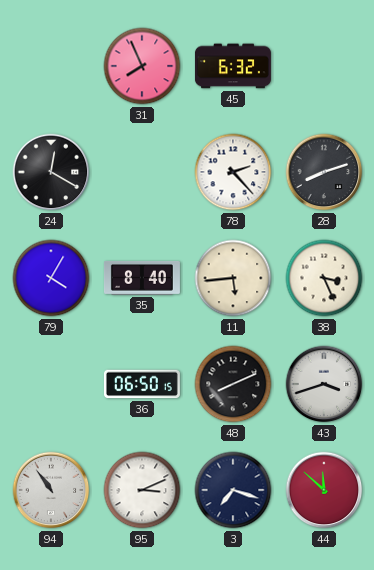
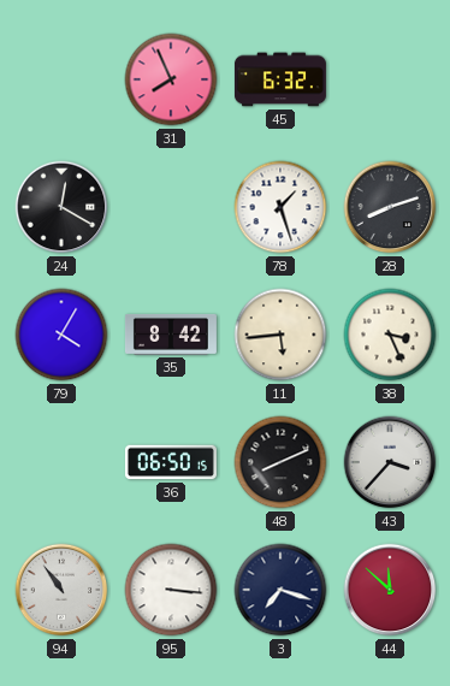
78: 2:23 -> 1:27
35: 8:40 -> 8:42
43: 3:42 -> 3:37
95: 3:11 -> 3:16
